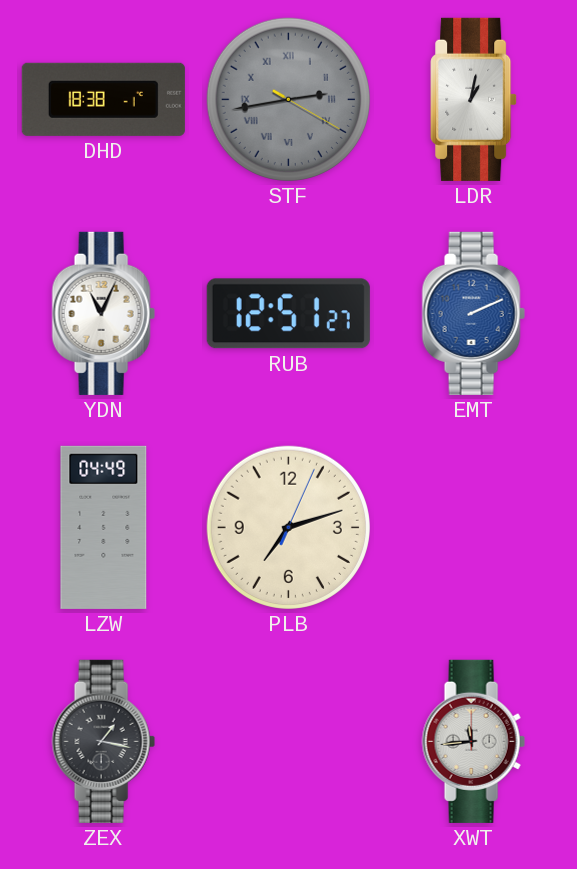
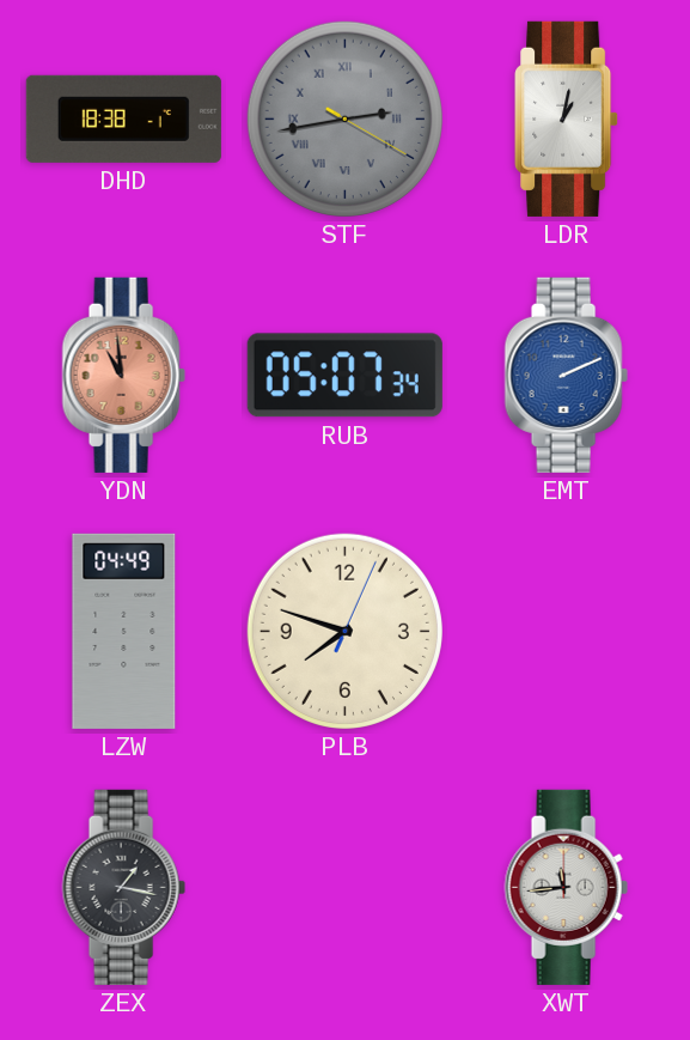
YDN: 11:04 -> 10:59
YDN dial: white -> salmon
RUB: 12:51 -> 05:07
PLB: 7:12 -> 7:48
